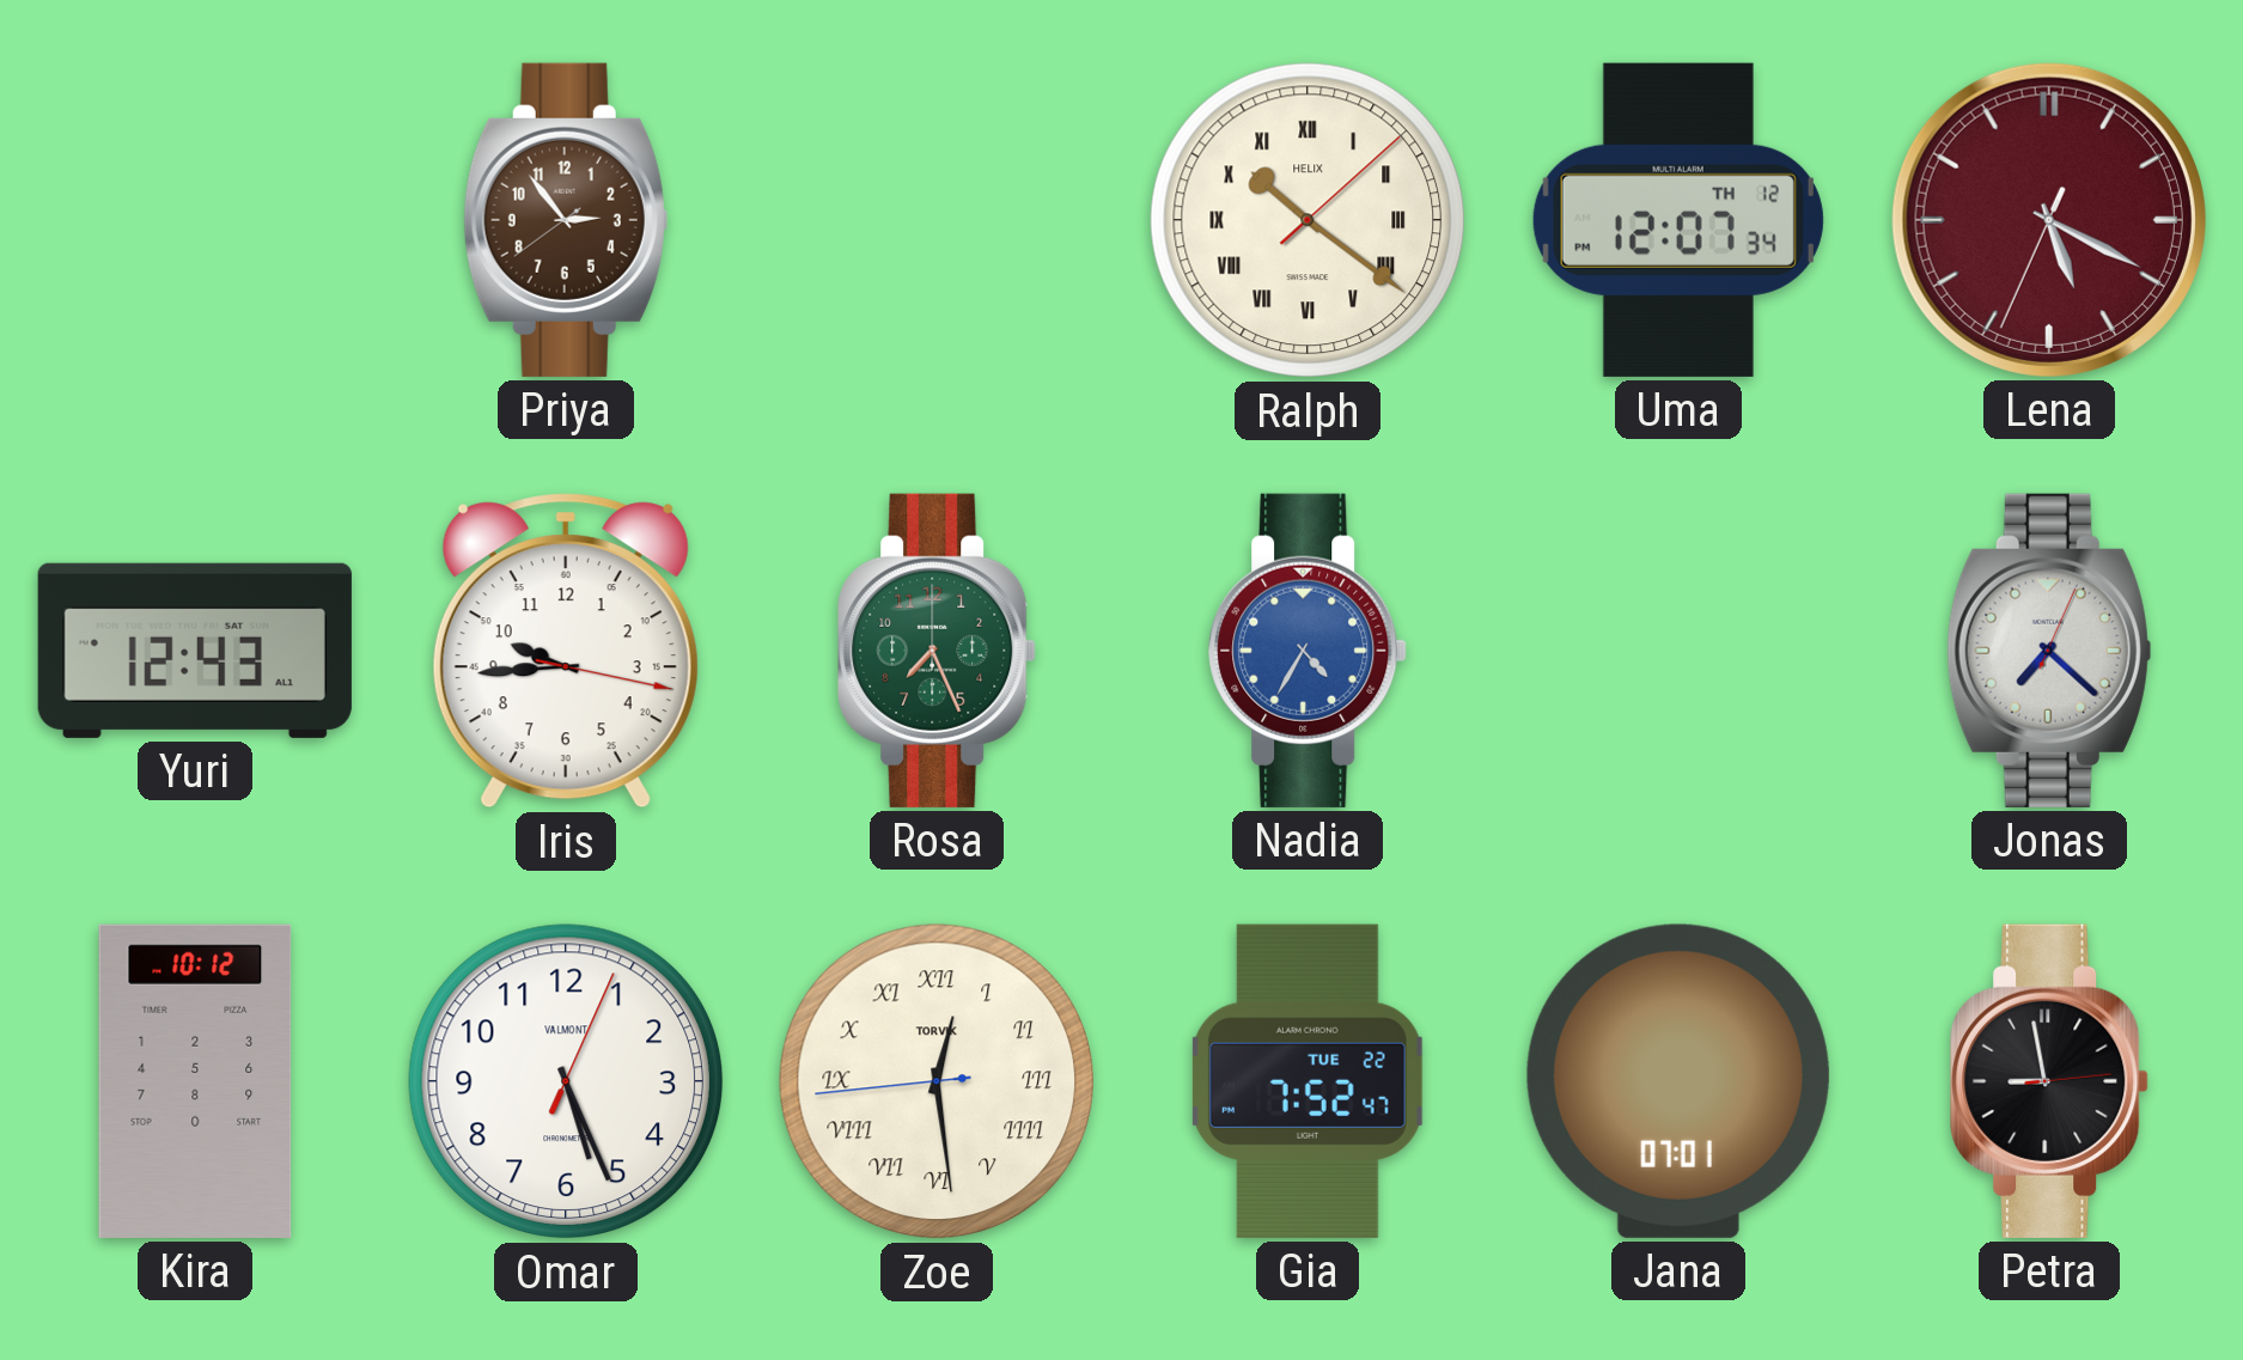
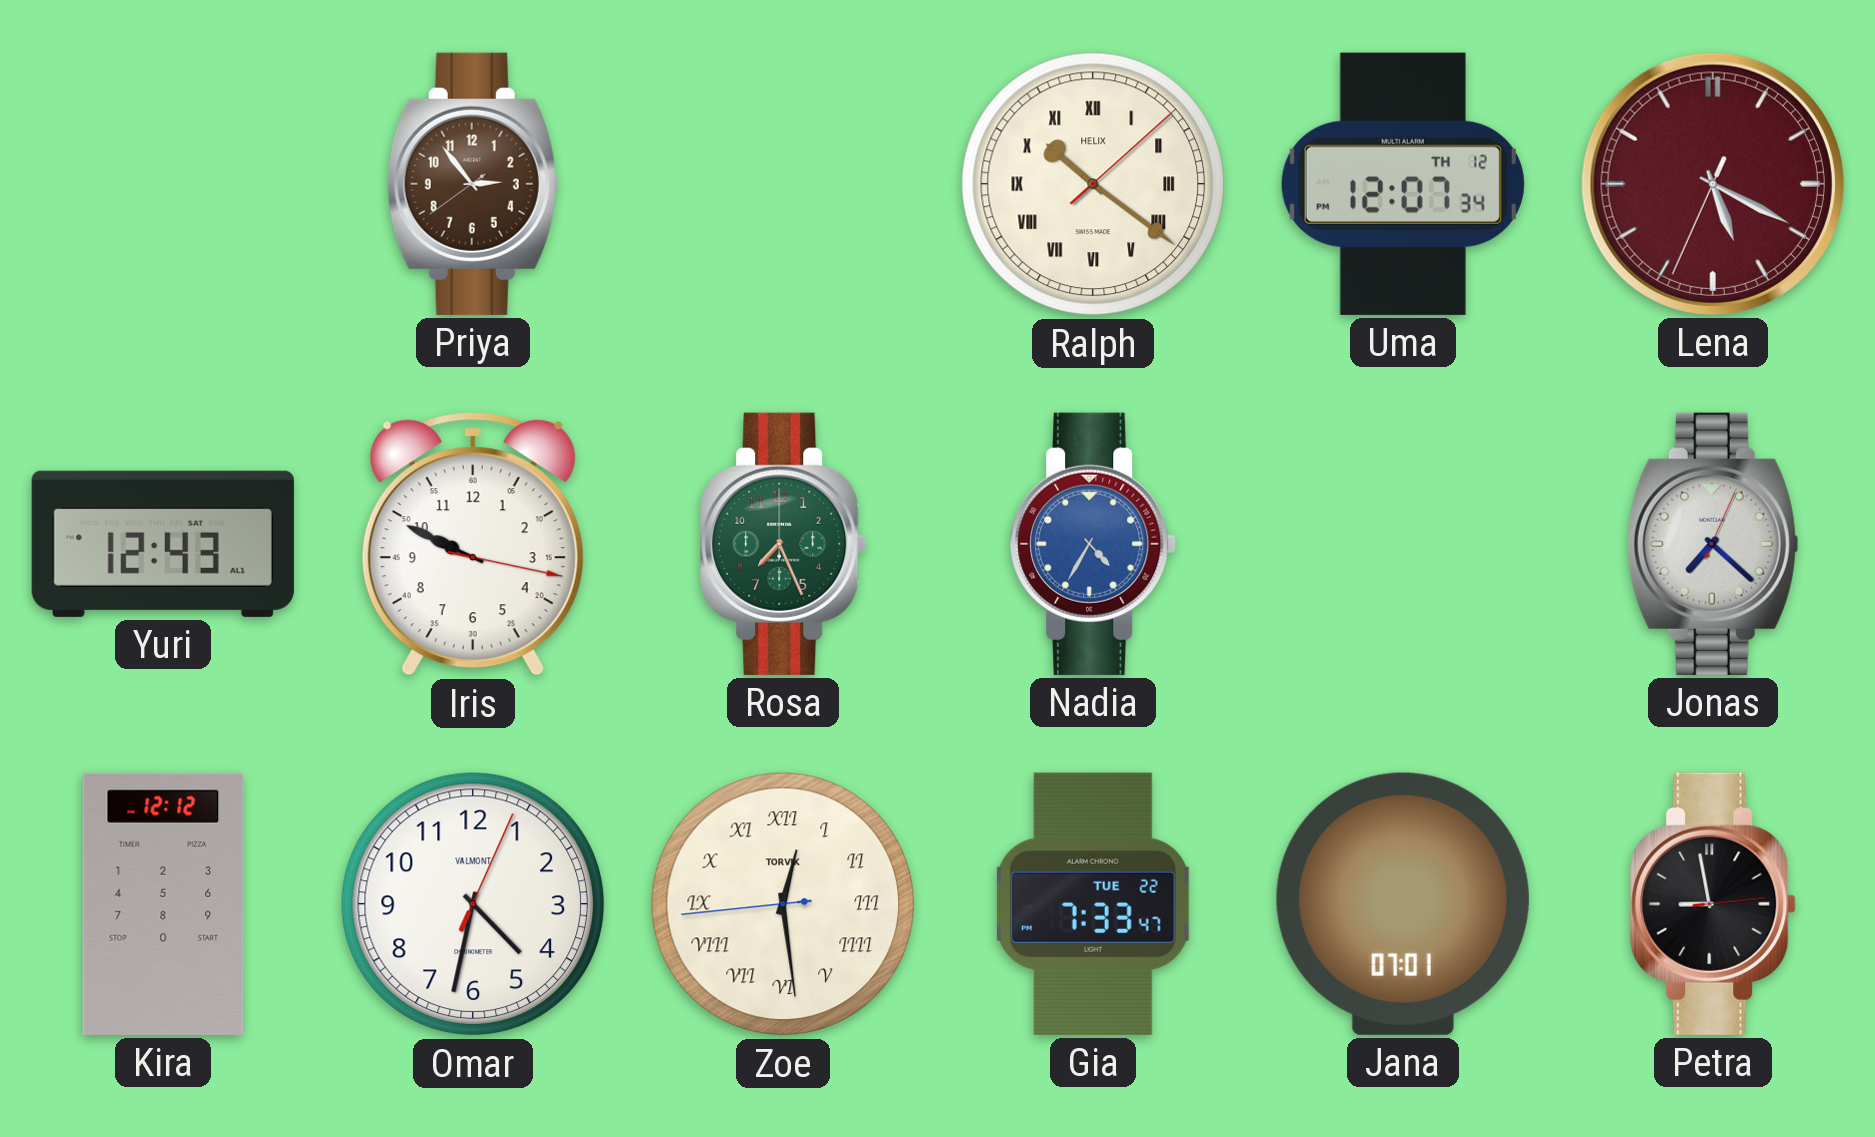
Iris: 9:44 -> 9:49
Kira: 10:12 -> 12:12
Omar: 5:26 -> 4:32
Gia: 7:52 -> 7:33
